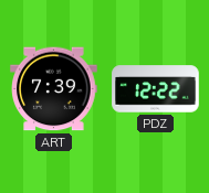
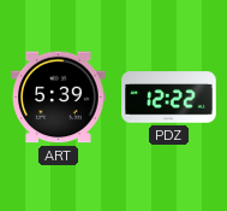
ART: 7:39 -> 5:39
